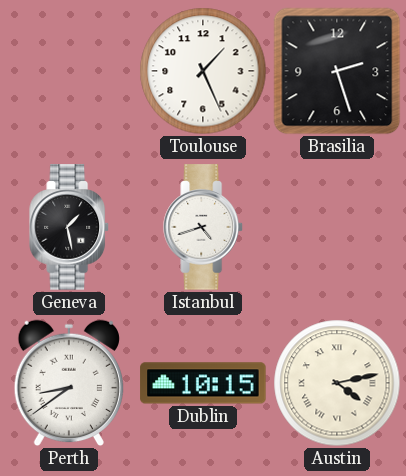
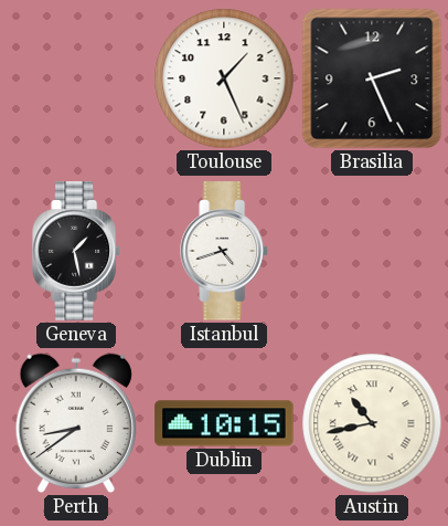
Brasilia: 2:27 -> 2:26
Austin: 4:13 -> 10:43
